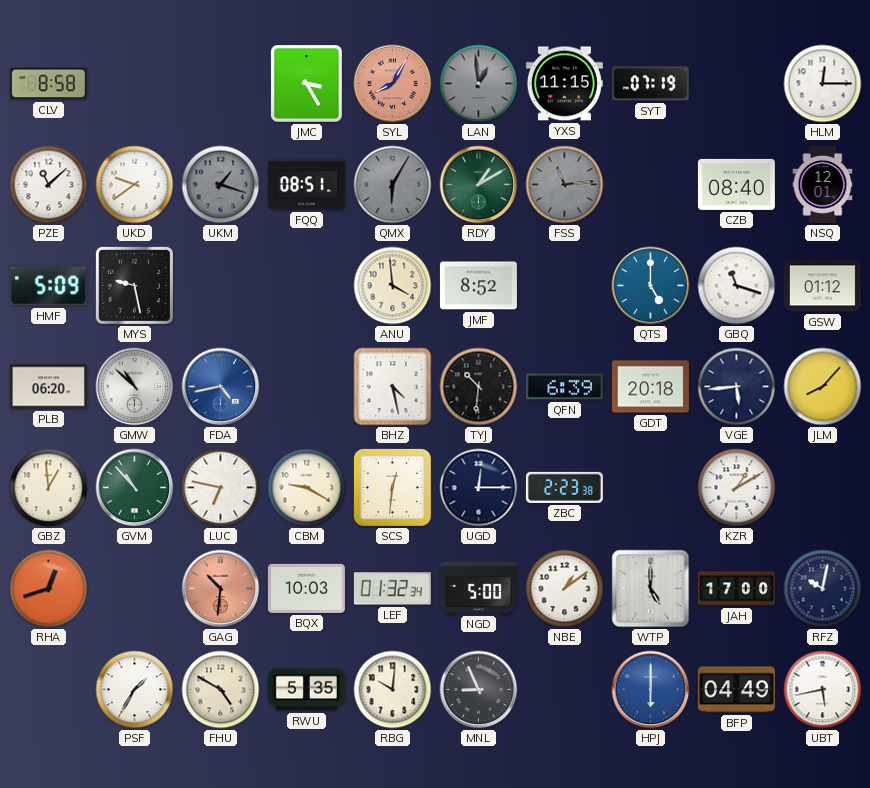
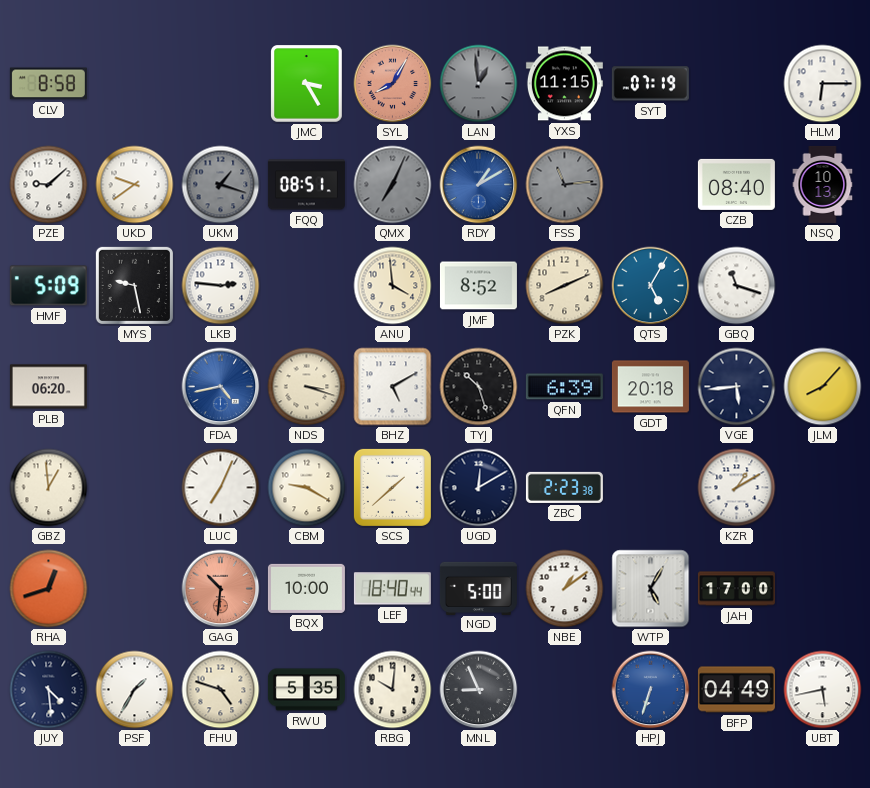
HLM: 12:15 -> 6:15
PZE: 11:08 -> 9:08
QMX: 6:05 -> 7:04
RDY dial: green -> blue
NSQ: 12:01 -> 10:13
LKB: none -> 2:46
PZK: none -> 8:11
QTS: 5:00 -> 5:05
GSW: 01:12 -> none
GMW: 10:52 -> none
NDS: none -> 3:18
BHZ: 4:28 -> 5:10
TYJ: 10:31 -> 10:27
GVM: 10:53 -> none
LUC: 6:47 -> 7:04
SCS: 12:31 -> 1:38
UGD: 12:15 -> 12:10
BQX: 10:03 -> 10:00
LEF: 01:32 -> 18:40
WTP: 5:00 -> 5:05
RFZ: 10:02 -> none
JUY: none -> 4:29
FHU: 4:50 -> 4:48
HPJ: 6:00 -> 6:33
